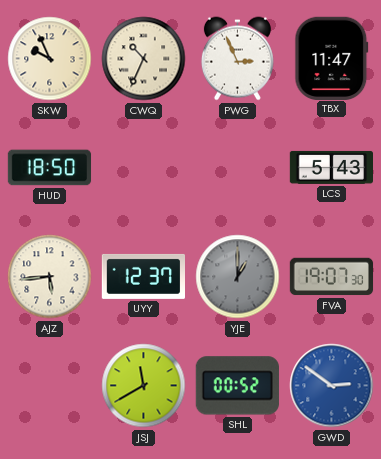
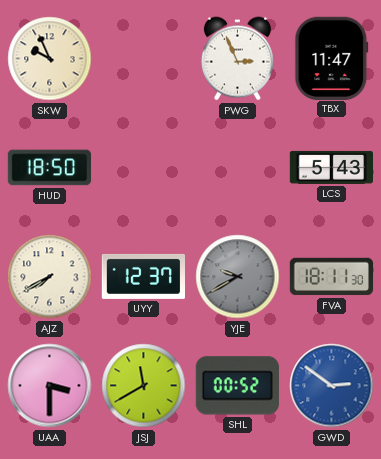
CWQ: 10:34 -> none
AJZ: 5:44 -> 7:40
YJE: 1:00 -> 9:40
FVA: 19:07 -> 18:11
UAA: none -> 3:30
